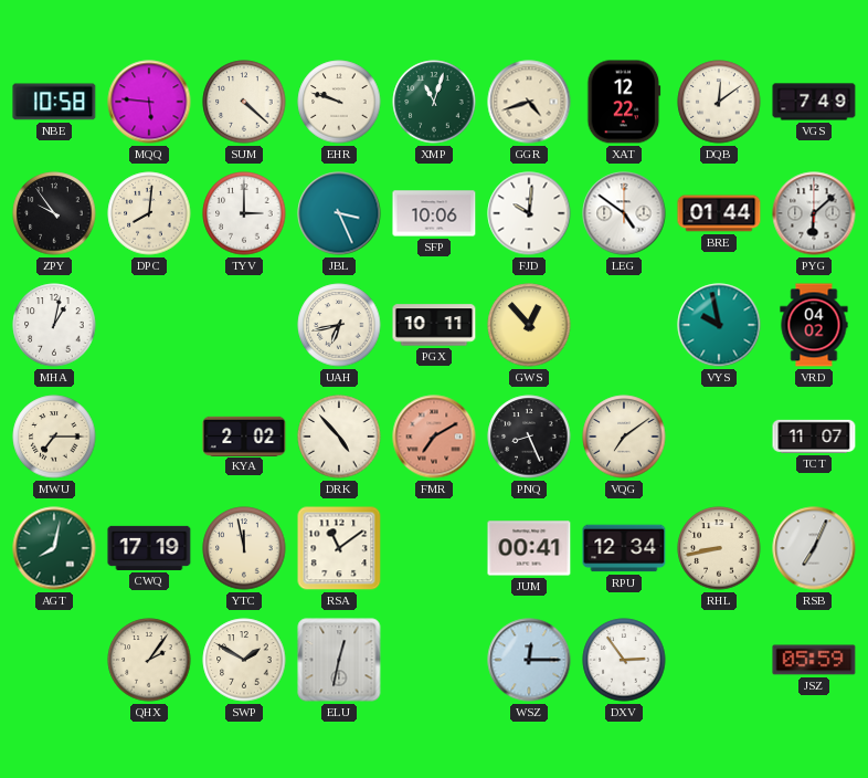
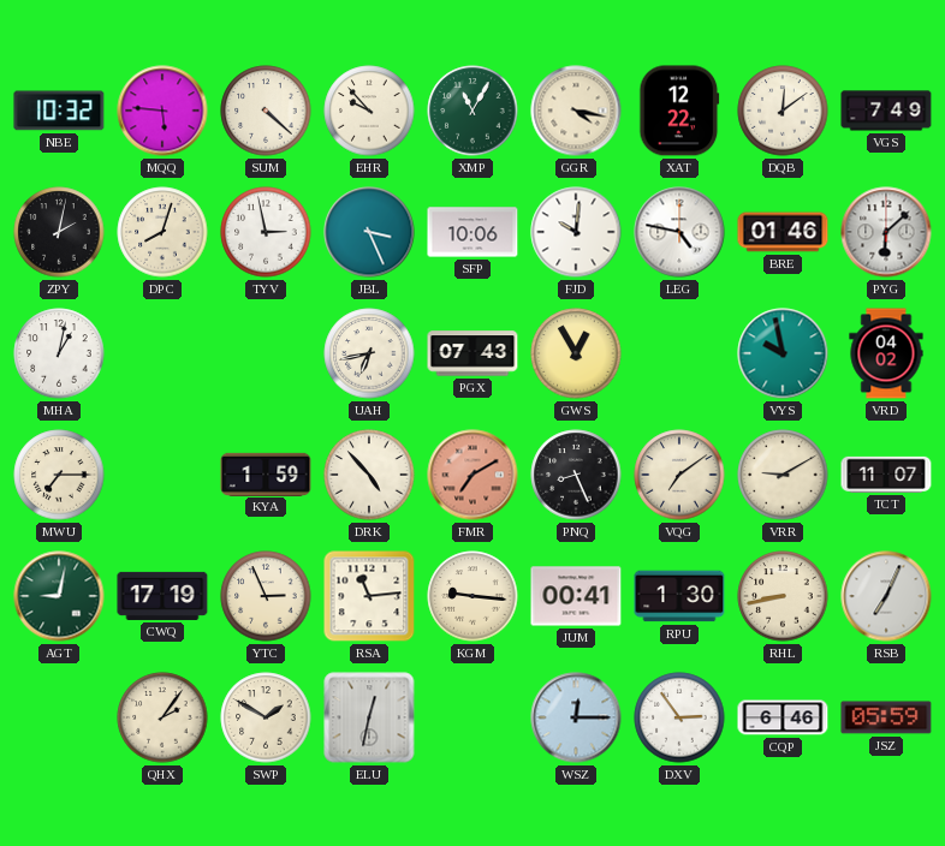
NBE: 10:58 -> 10:32
EHR: 9:48 -> 9:53
XMP: 11:03 -> 11:05
GGR: 4:42 -> 4:17
ZPY: 9:54 -> 2:02
DPC: 8:01 -> 8:03
TYV: 3:00 -> 2:58
LEG: 4:51 -> 4:47
BRE: 01:44 -> 01:46
PGX: 10:11 -> 07:43
GWS: 12:53 -> 12:55
KYA: 2:02 -> 1:59
VRR: none -> 9:10
AGT: 8:02 -> 9:02
YTC: 11:58 -> 2:56
RSA: 11:09 -> 11:14
KGM: none -> 9:16
RPU: 12:34 -> 1:30
CQP: none -> 6:46
